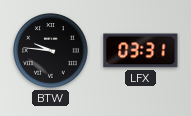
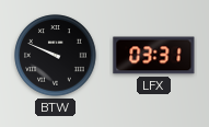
BTW: 9:46 -> 9:49
